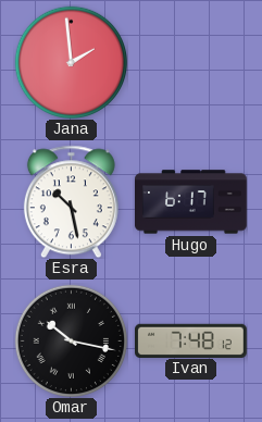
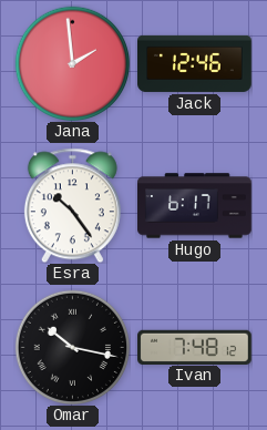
Jack: none -> 12:46
Esra: 10:28 -> 10:24
